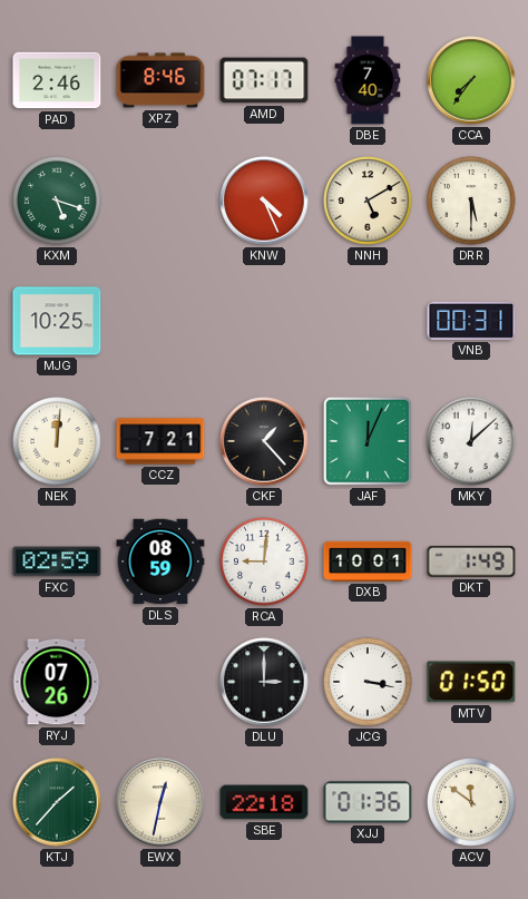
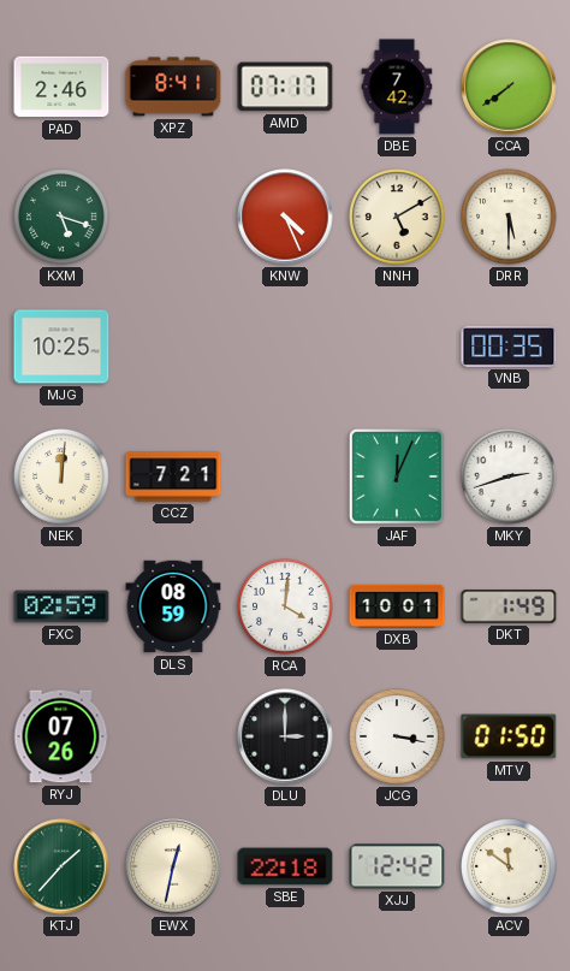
XPZ: 8:46 -> 8:41
DBE: 7:40 -> 7:42
CCA: 7:36 -> 7:39
VNB: 00:31 -> 00:35
CKF: 1:23 -> none
MKY: 12:08 -> 2:42
RCA: 9:01 -> 4:01
XJJ: 01:36 -> 12:42
